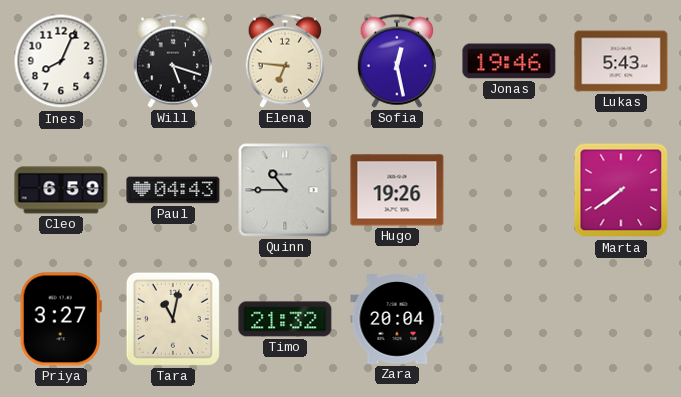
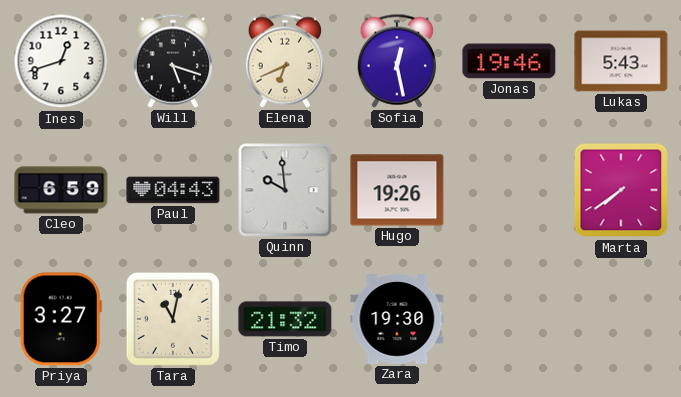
Ines: 8:04 -> 12:42
Elena: 6:46 -> 6:41
Quinn: 10:45 -> 9:59
Zara: 20:04 -> 19:30
